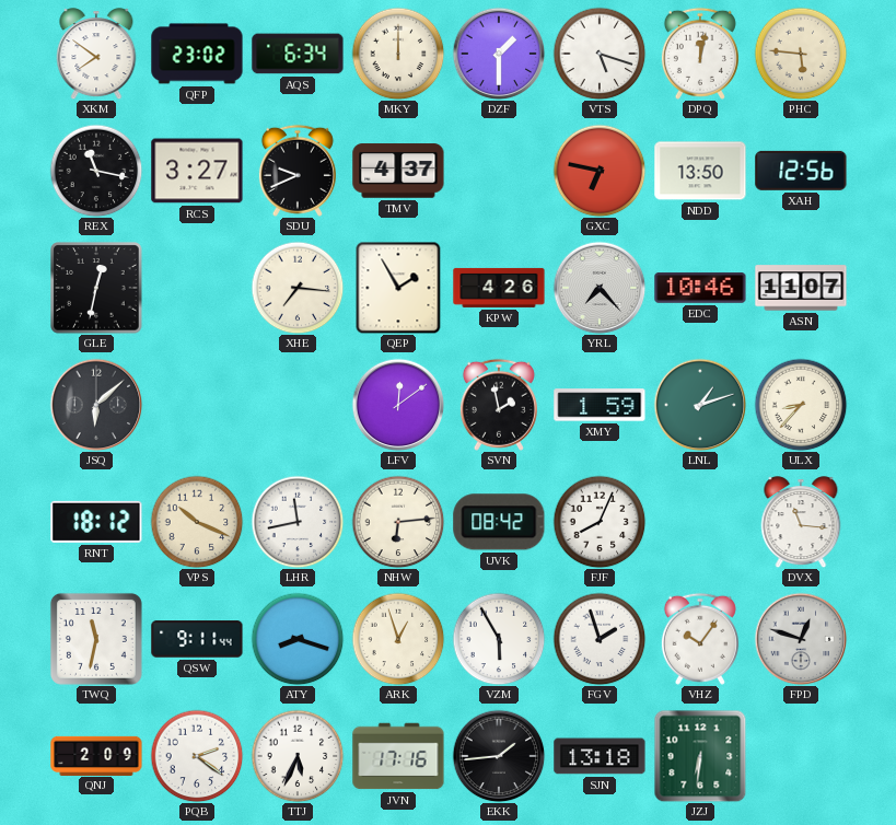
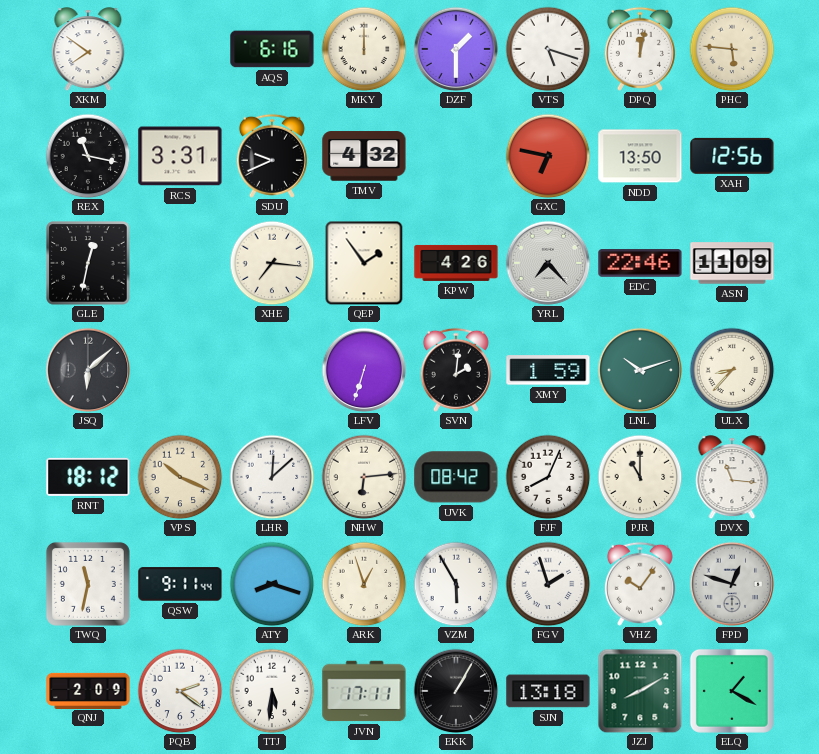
QFP: 23:02 -> none
AQS: 6:34 -> 6:16
RCS: 3:27 -> 3:31
TMV: 4:37 -> 4:32
QEP: 1:55 -> 1:54
EDC: 10:46 -> 22:46
ASN: 11:07 -> 11:09
LFV: 12:09 -> 6:33
SVN: 1:58 -> 2:01
LNL: 1:12 -> 10:12
LHR: 11:43 -> 12:08
PJR: none -> 11:00
TTJ: 5:34 -> 5:31
JVN: 17:16 -> 17:11
EKK: 1:44 -> 1:05
JZJ: 6:31 -> 8:10
ELQ: none -> 1:20
